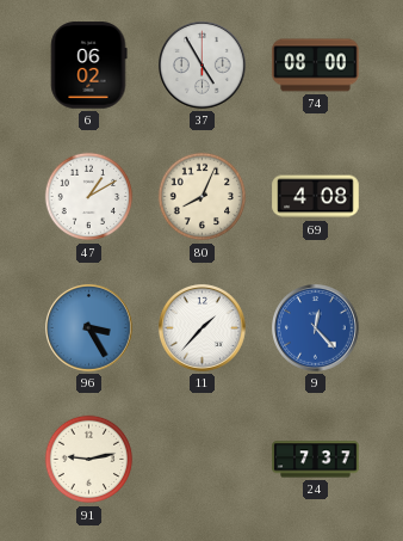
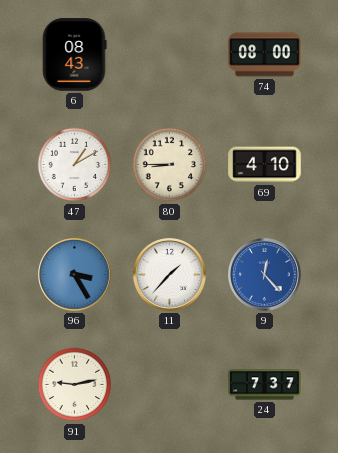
6: 06:02 -> 08:43
37: 4:55 -> none
80: 8:04 -> 8:45
69: 4:08 -> 4:10
